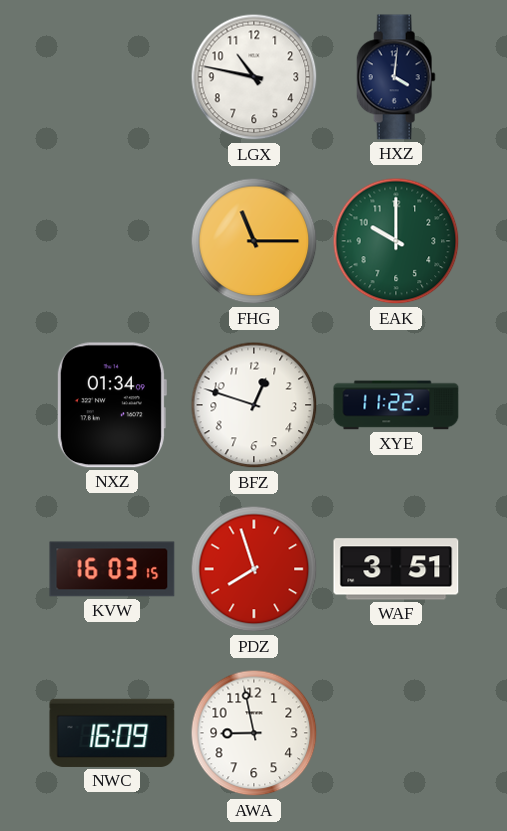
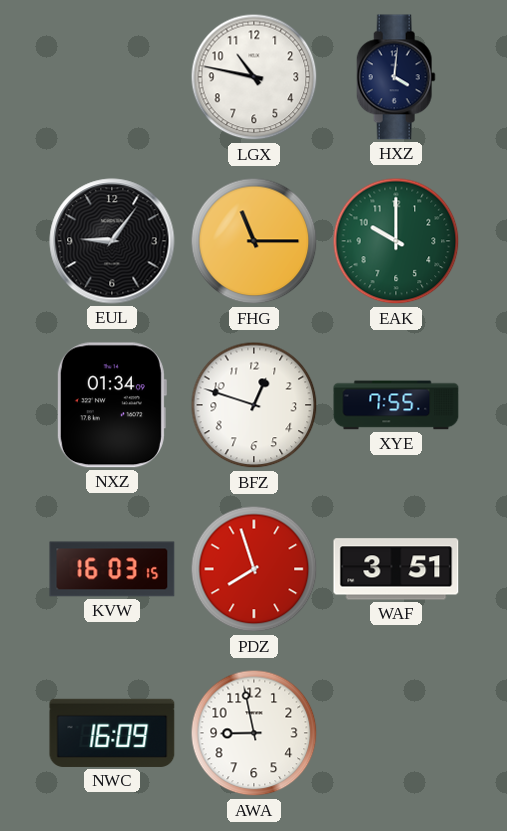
EUL: none -> 9:06
XYE: 11:22 -> 7:55
